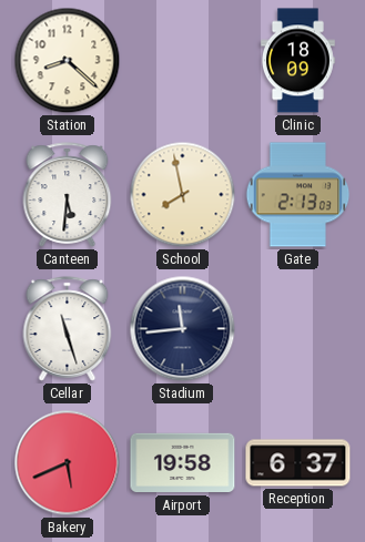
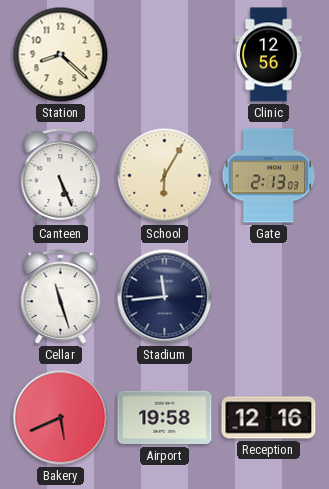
Clinic: 18:09 -> 12:56
Canteen: 5:31 -> 5:26
School: 7:58 -> 6:05
Reception: 6:37 -> 12:16
